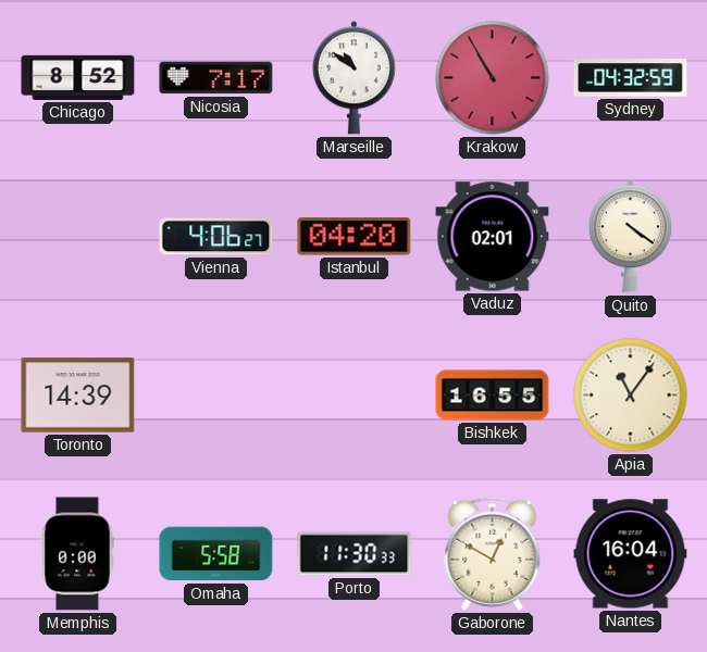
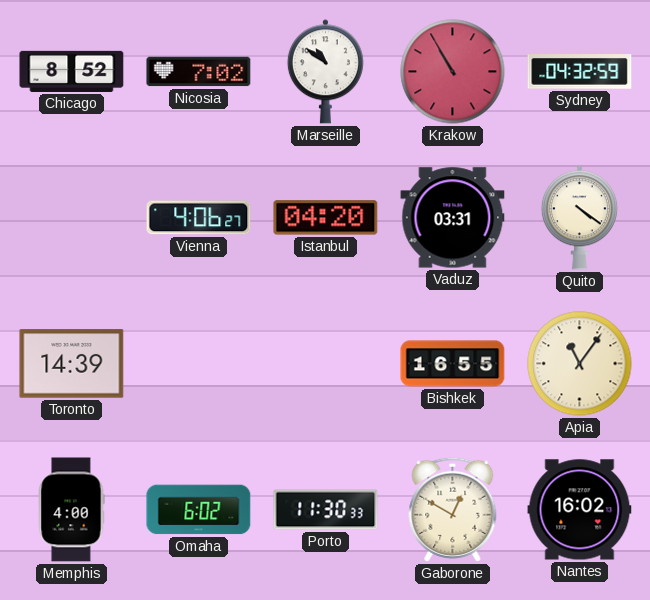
Nicosia: 7:17 -> 7:02
Vaduz: 02:01 -> 03:31
Memphis: 0:00 -> 4:00
Omaha: 5:58 -> 6:02
Nantes: 16:04 -> 16:02
